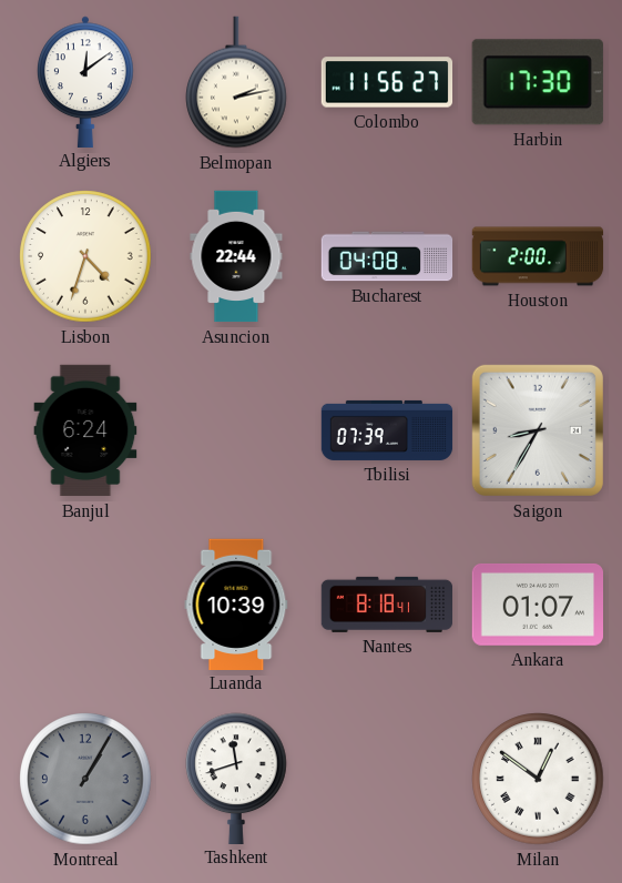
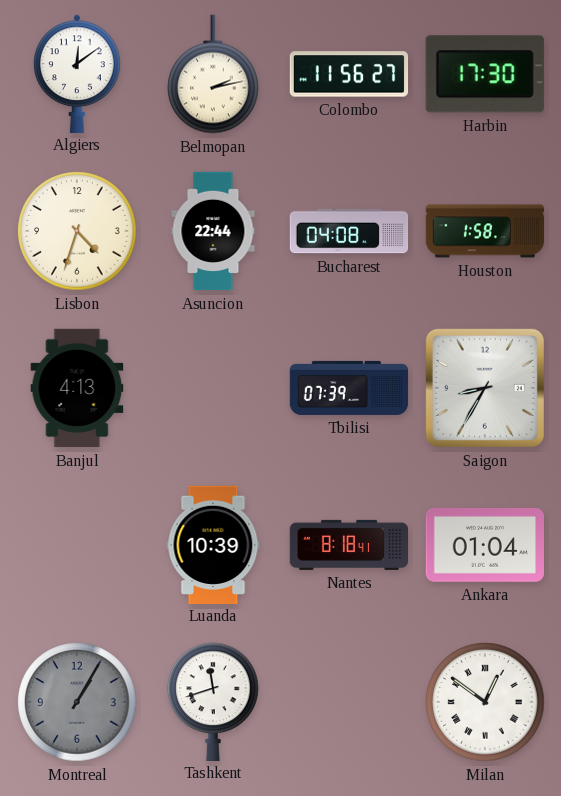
Houston: 2:00 -> 1:58
Banjul: 6:24 -> 4:13
Ankara: 01:07 -> 01:04
